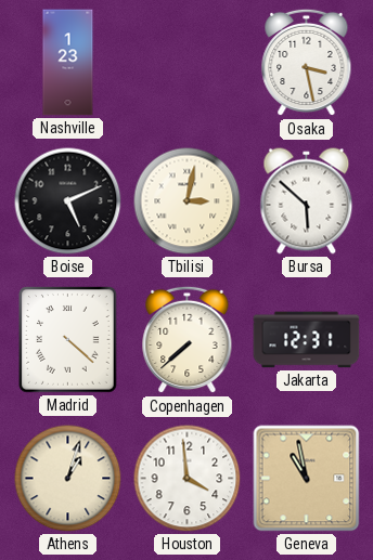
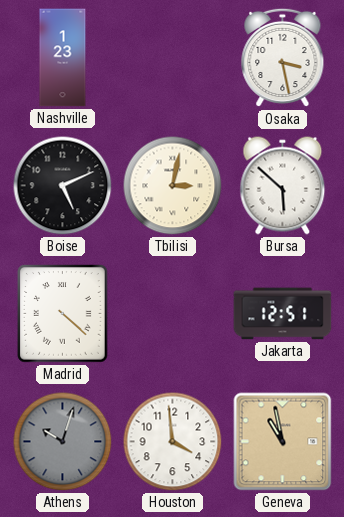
Copenhagen: 7:38 -> none
Jakarta: 12:31 -> 12:51
Athens: 1:03 -> 10:03
Athens dial: cream -> grey
